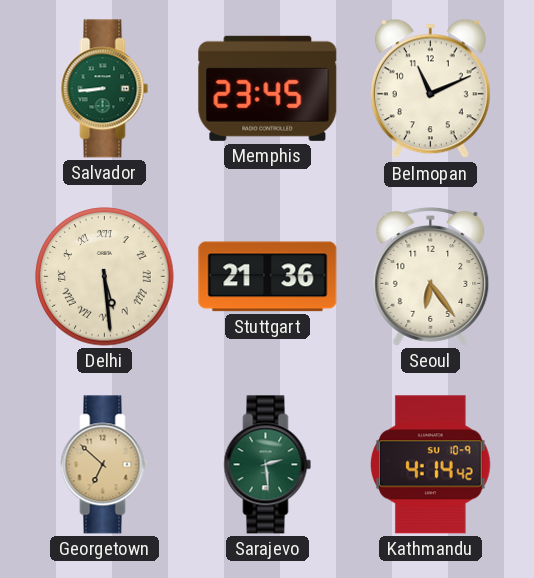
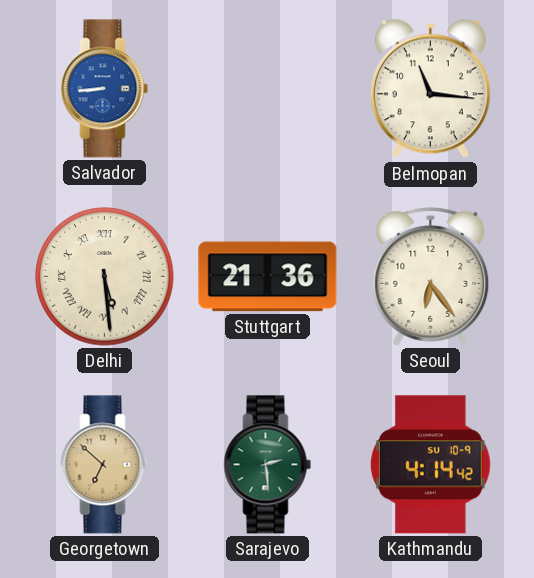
Salvador dial: green -> blue
Memphis: 23:45 -> none
Belmopan: 11:11 -> 11:16
